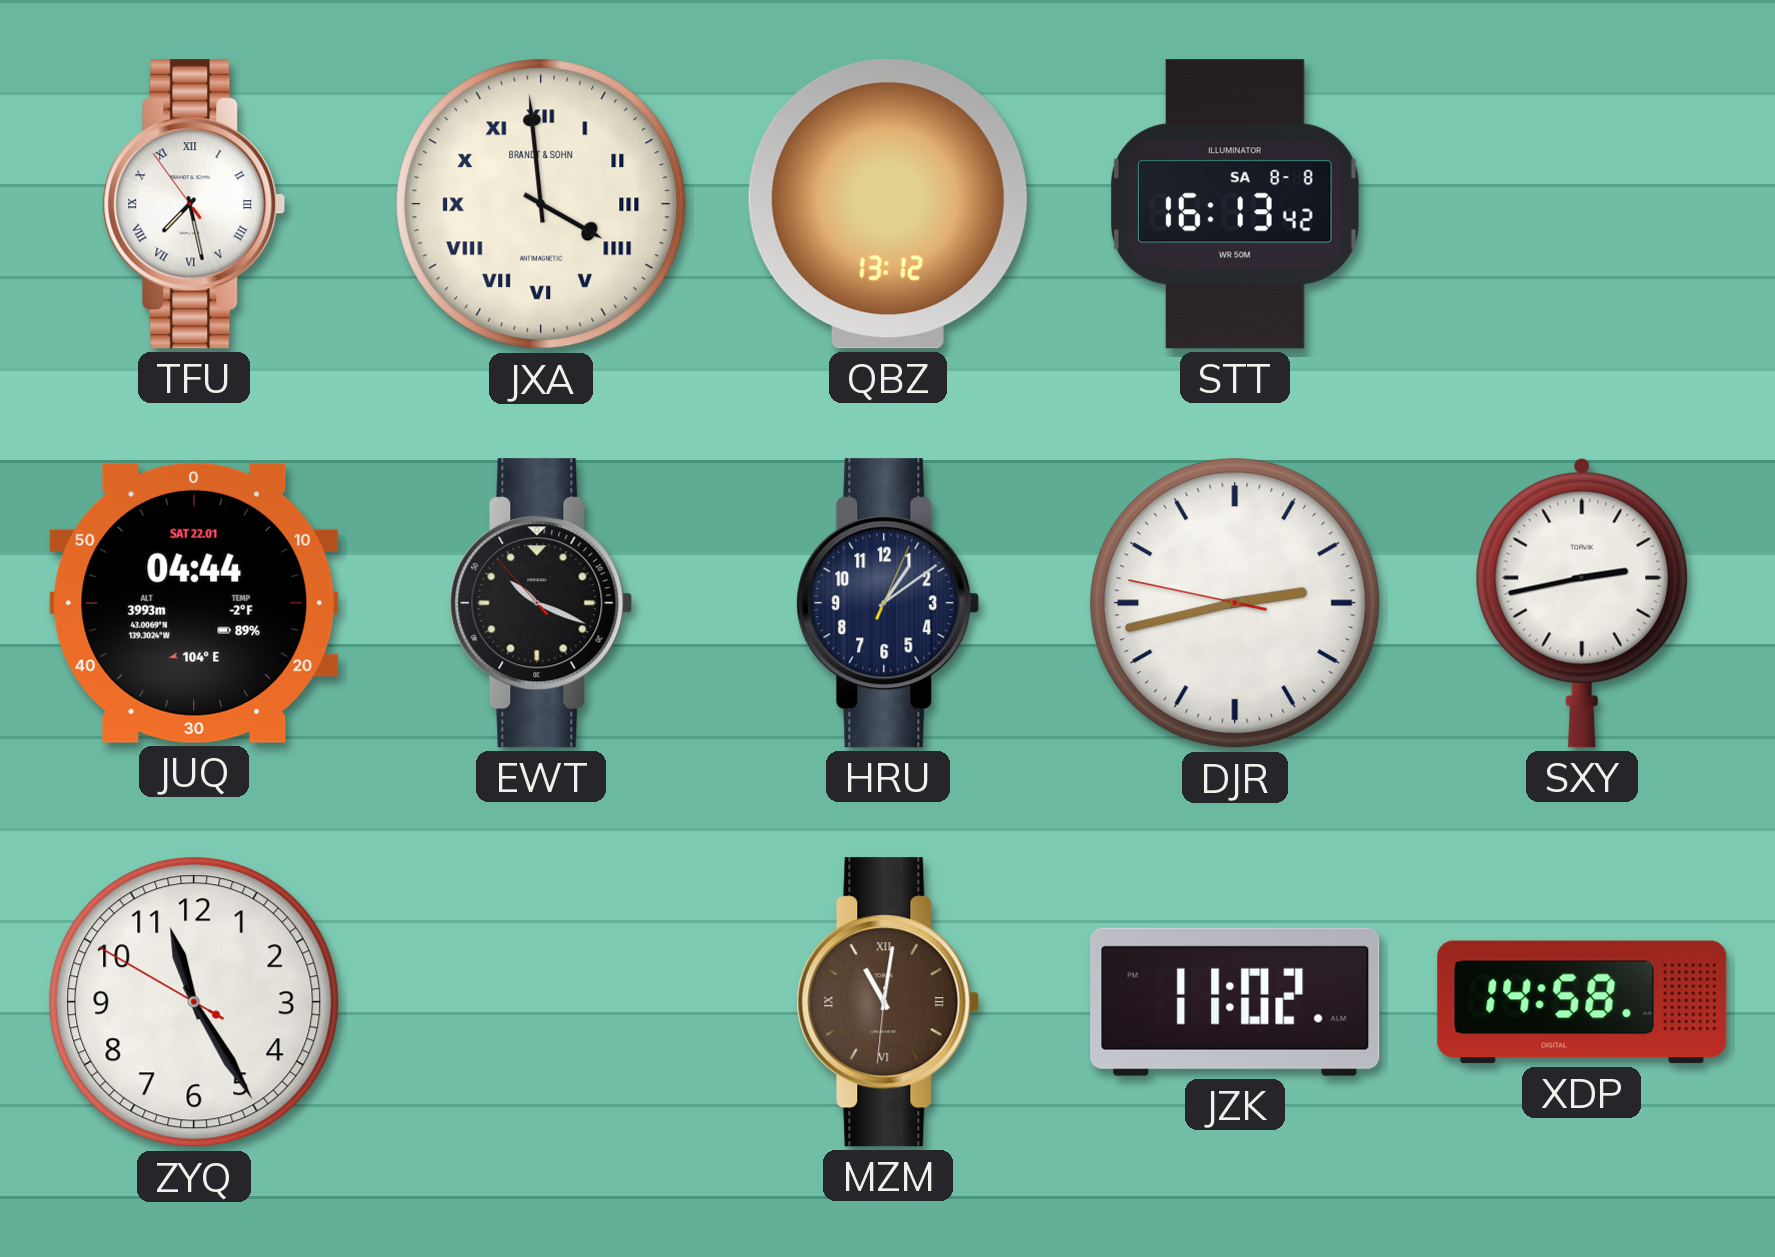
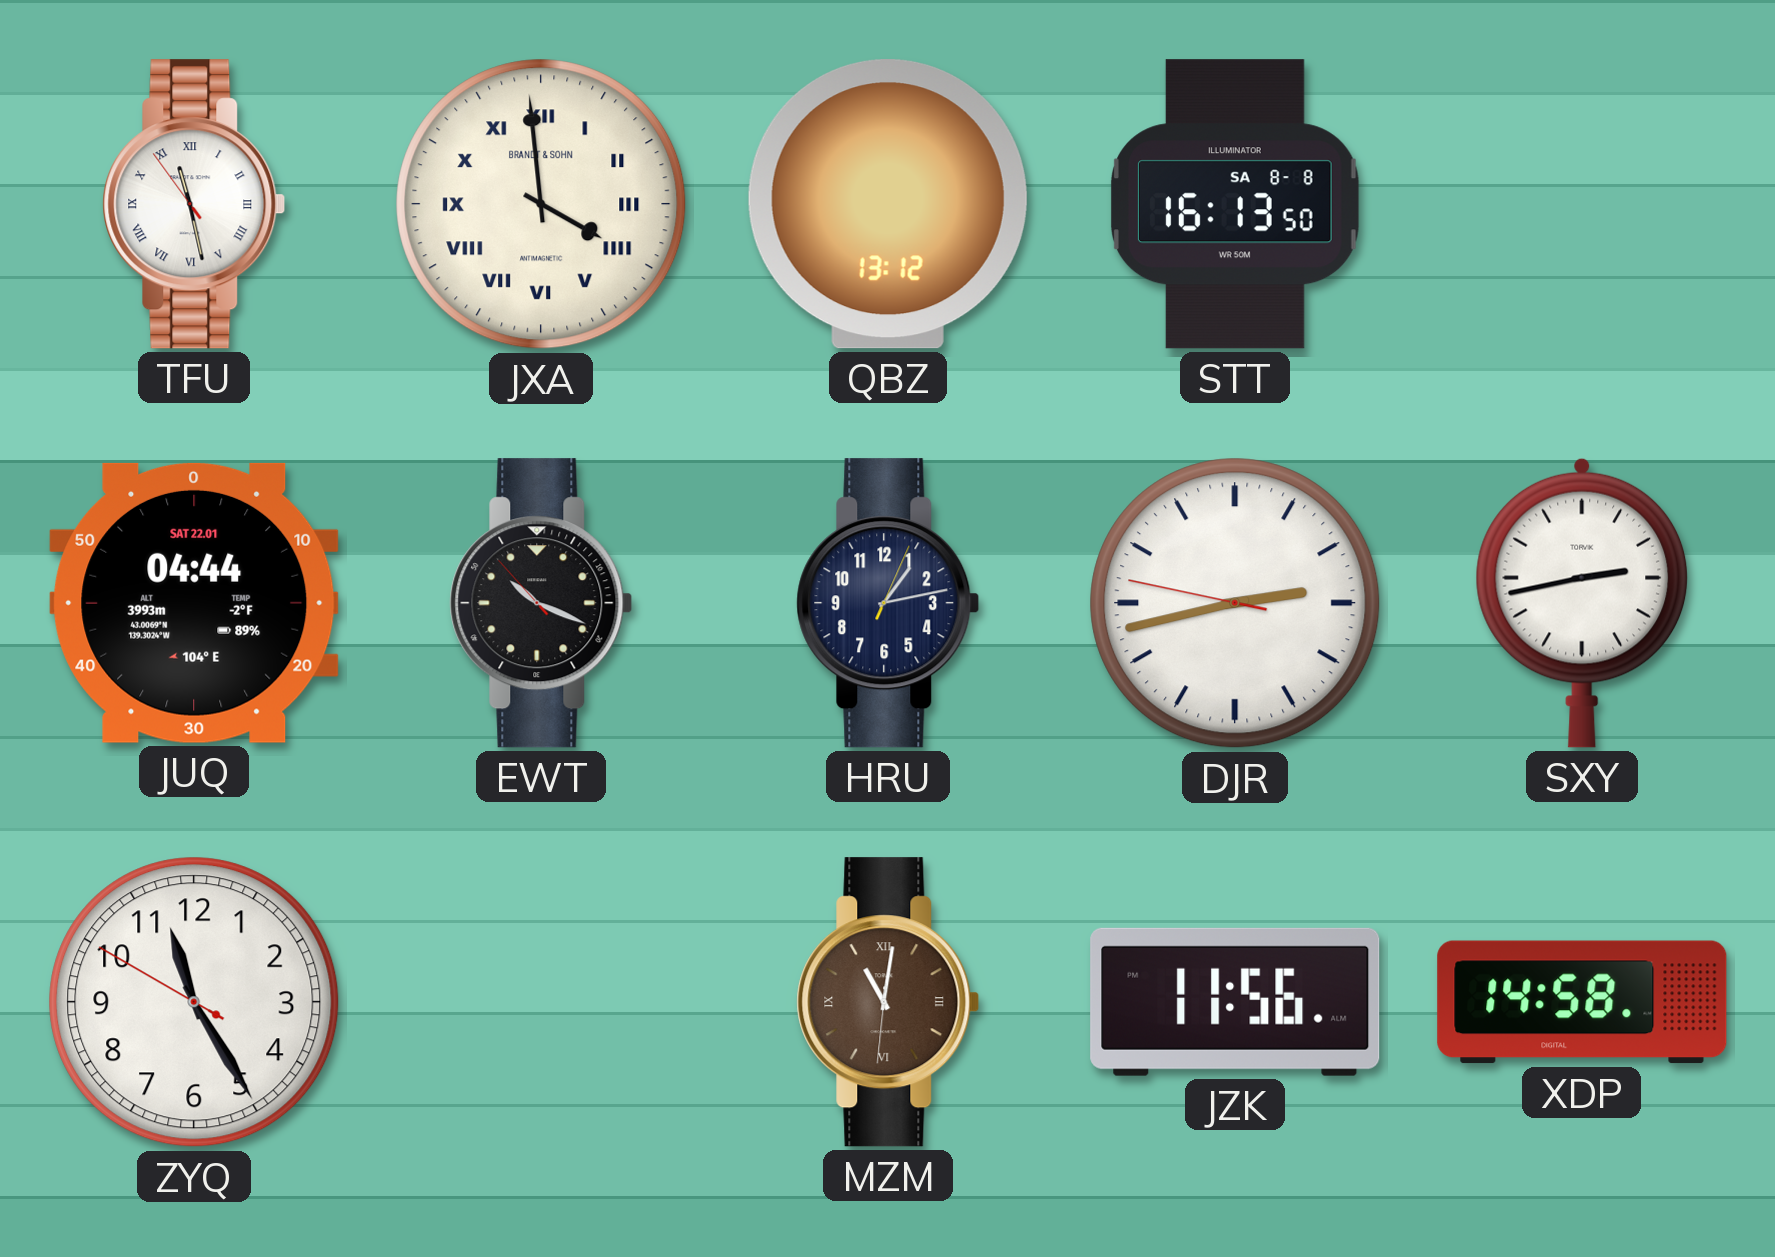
TFU: 7:27 -> 11:27
STT: 16:13:42 -> 16:13:50
HRU: 1:09 -> 1:13
JZK: 11:02 -> 11:56
